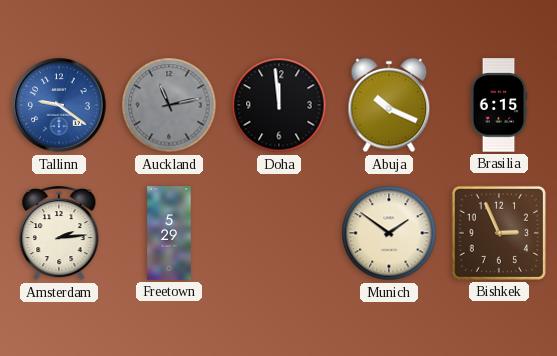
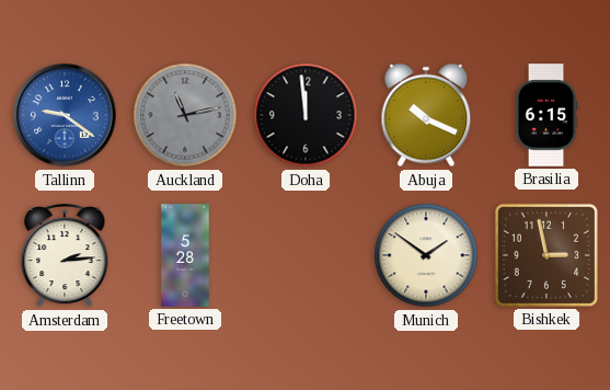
Freetown: 5:29 -> 5:28
Bishkek: 2:56 -> 2:58
